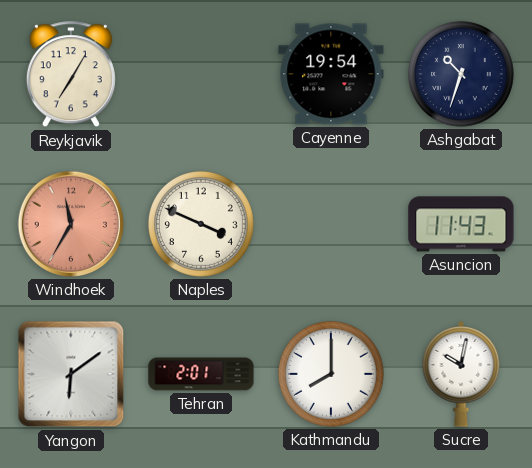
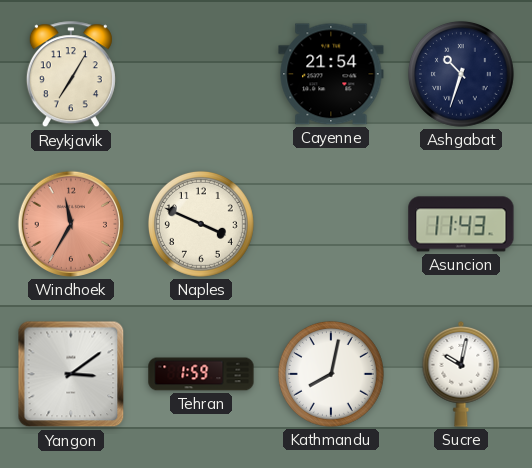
Cayenne: 19:54 -> 21:54
Yangon: 6:09 -> 3:09
Tehran: 2:01 -> 1:59
Kathmandu: 8:00 -> 8:02
